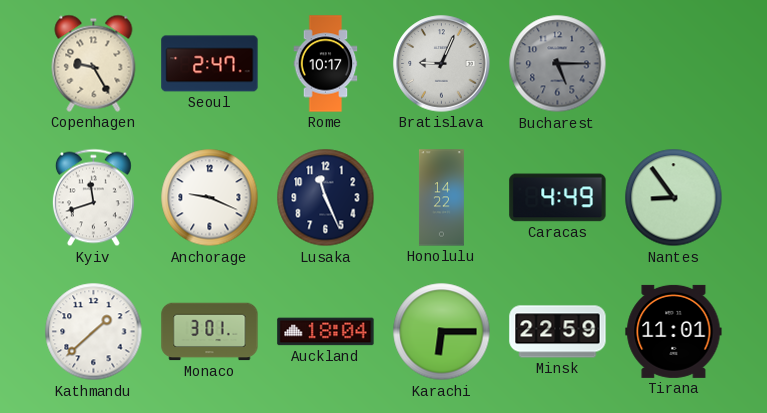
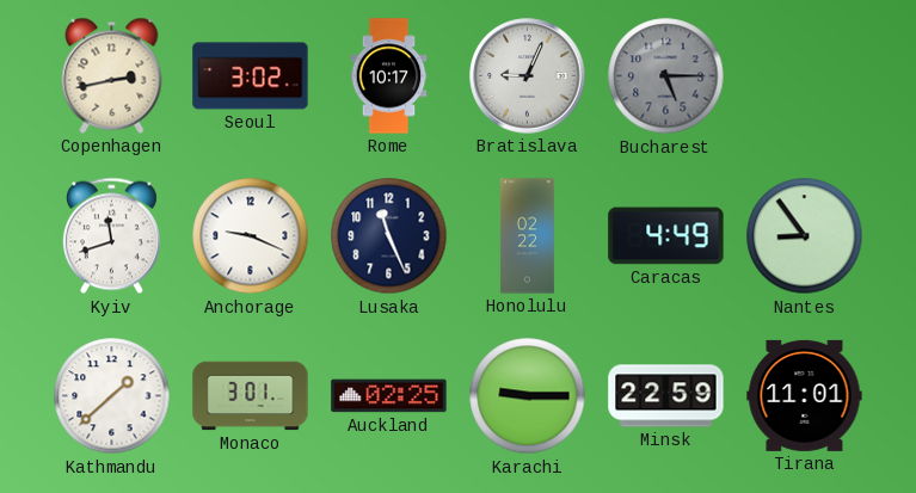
Copenhagen: 9:25 -> 2:43
Seoul: 2:47 -> 3:02
Honolulu: 14:22 -> 02:22
Auckland: 18:04 -> 02:25
Karachi: 6:15 -> 9:15
